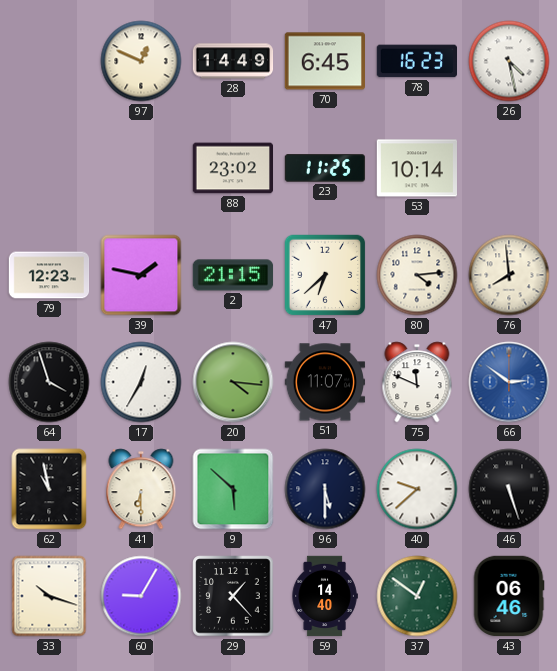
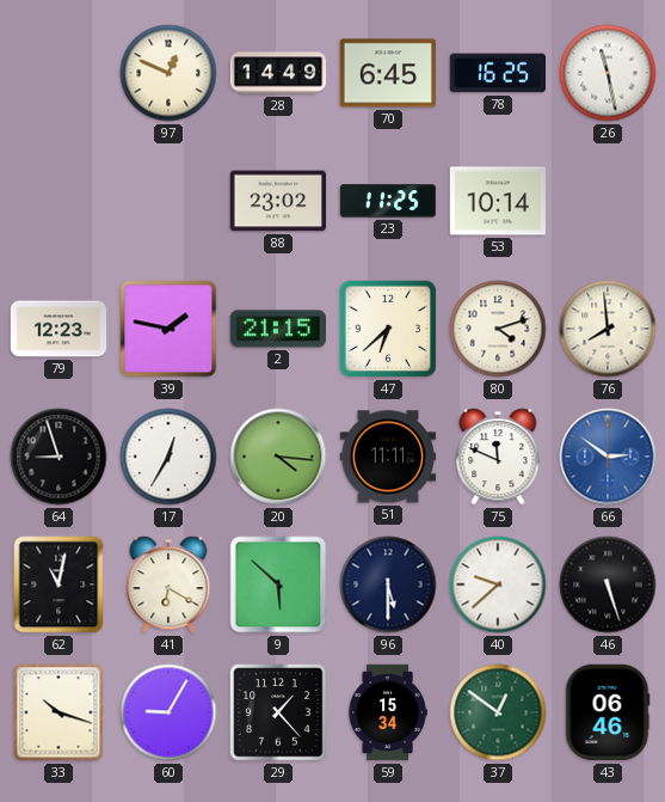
78: 16:23 -> 16:25
26: 4:28 -> 11:28
80: 4:14 -> 4:12
64: 3:57 -> 8:57
51: 11:07 -> 11:11
62: 10:58 -> 11:02
41: 6:30 -> 6:20
59: 14:40 -> 15:34
